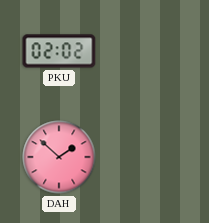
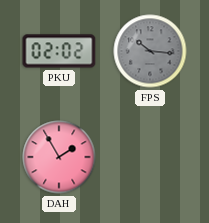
FPS: none -> 10:16
DAH: 1:52 -> 1:55
